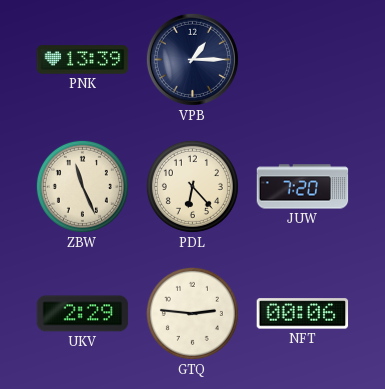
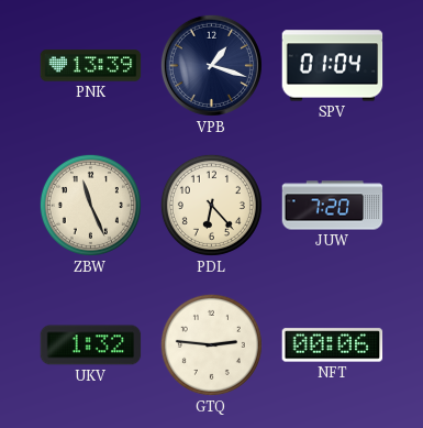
VPB: 1:15 -> 1:18
SPV: none -> 01:04
UKV: 2:29 -> 1:32
